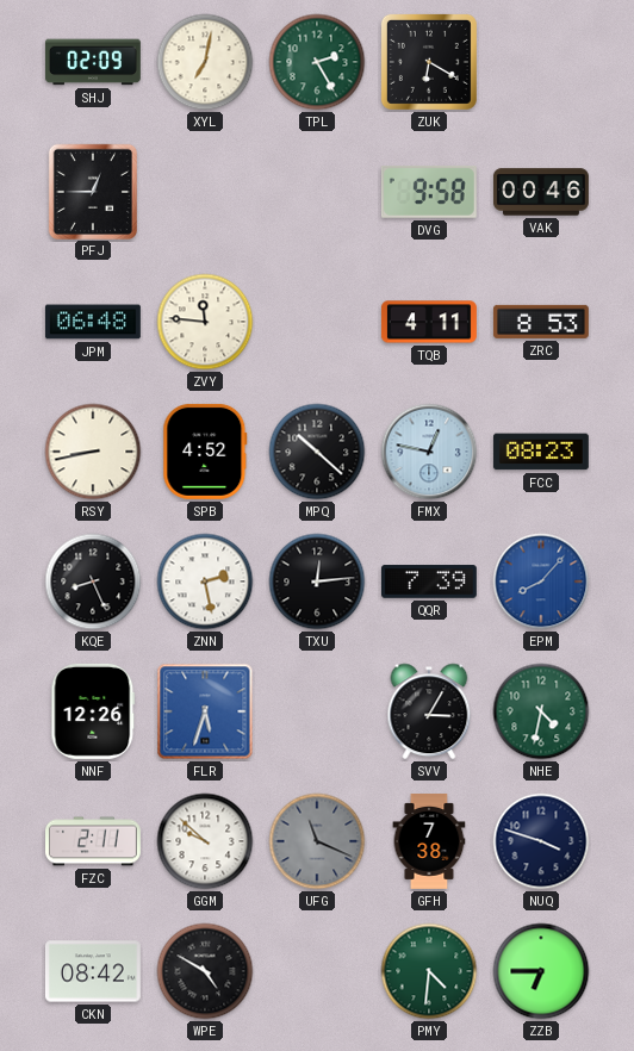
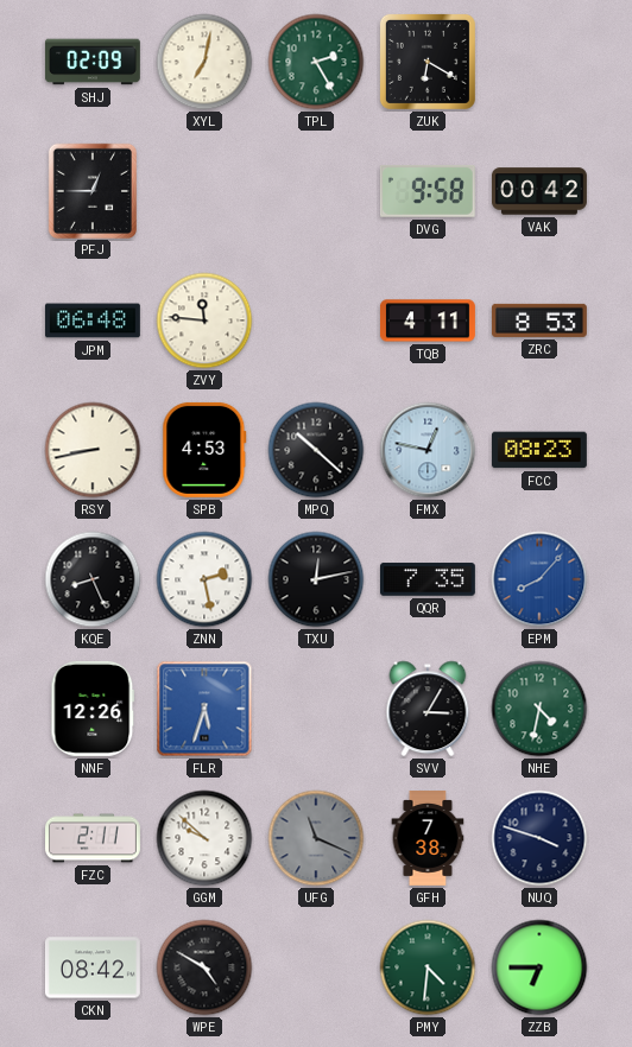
VAK: 00:46 -> 00:42
SPB: 4:52 -> 4:53
TXU: 12:14 -> 12:13
QQR: 7:39 -> 7:35
